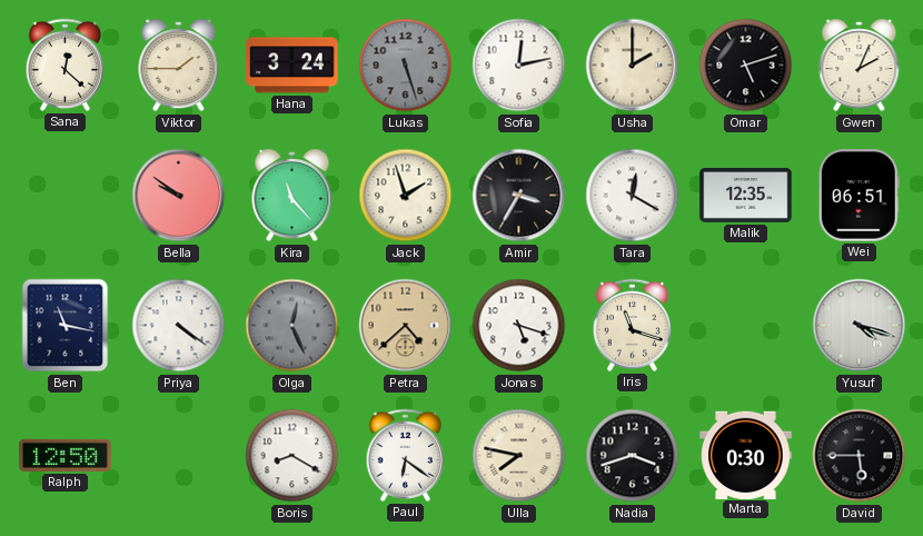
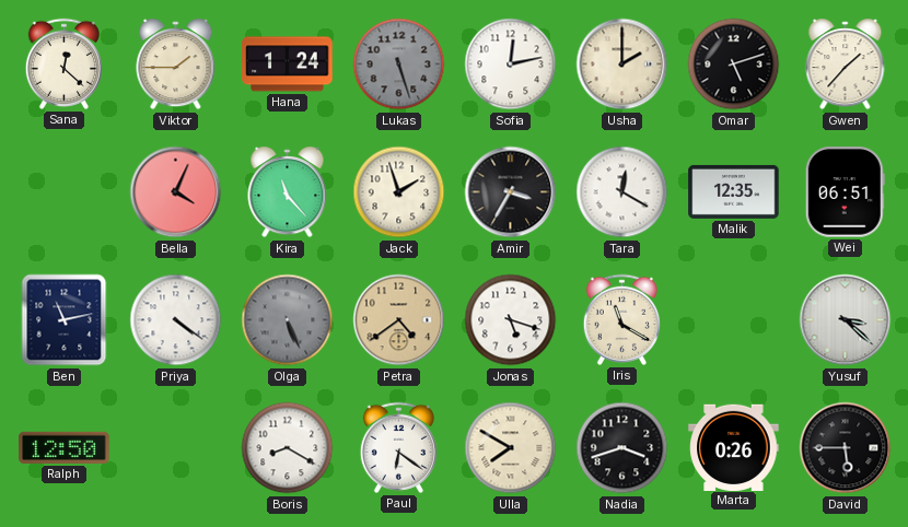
Hana: 3:24 -> 1:24
Gwen: 2:04 -> 1:37
Bella: 9:51 -> 4:04
Ben: 11:17 -> 11:13
Olga: 12:26 -> 5:26
Petra: 4:38 -> 4:39
Iris: 11:18 -> 11:20
Yusuf: 4:18 -> 3:22
Ulla: 7:47 -> 7:50
Marta: 0:30 -> 0:26
